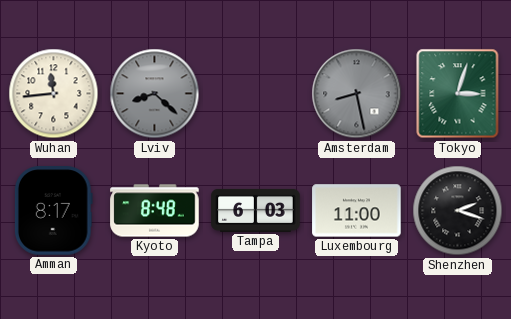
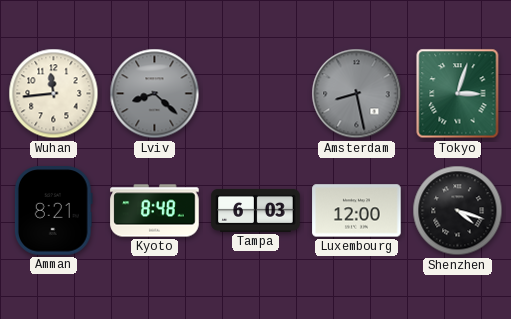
Amman: 8:17 -> 8:21
Luxembourg: 11:00 -> 12:00
Shenzhen: 2:18 -> 4:18
